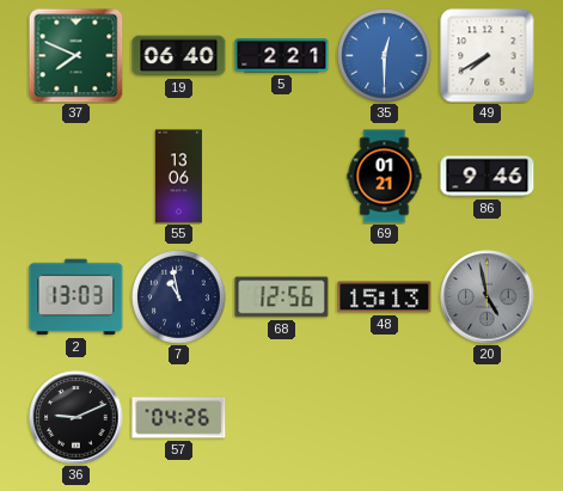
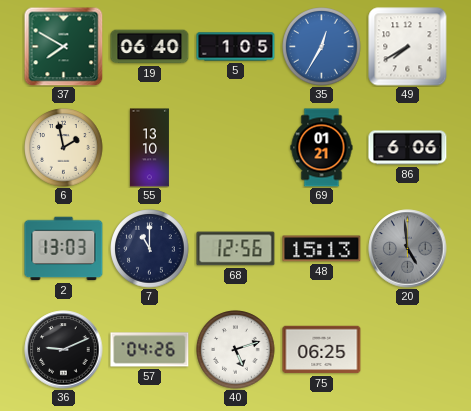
37: 7:49 -> 7:50
5: 2:21 -> 1:05
35: 12:30 -> 12:35
6: none -> 1:58
55: 13:06 -> 13:10
86: 9:46 -> 6:06
7: 10:58 -> 11:00
20: 4:58 -> 4:59
40: none -> 5:12
75: none -> 06:25
